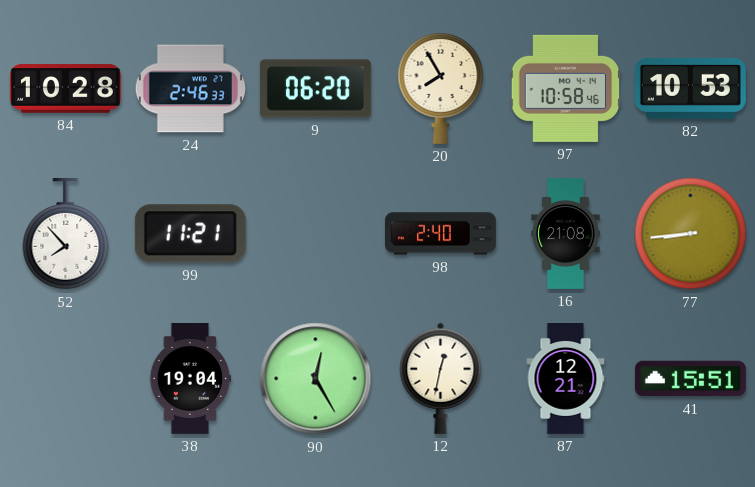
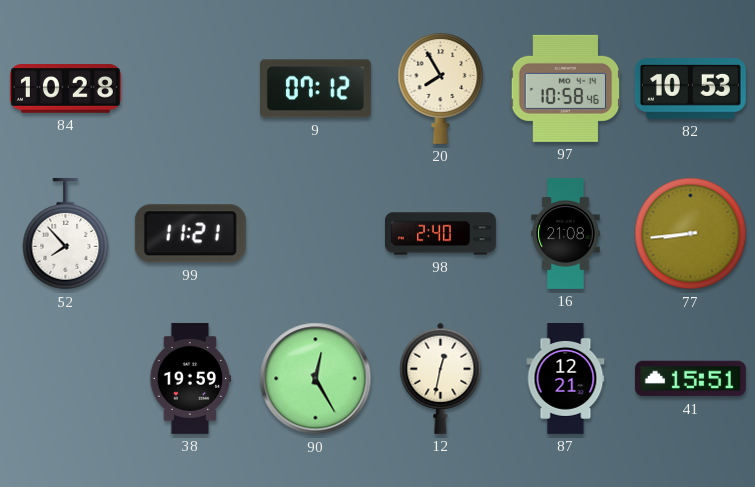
24: 2:46 -> none
9: 06:20 -> 07:12
38: 19:04 -> 19:59
